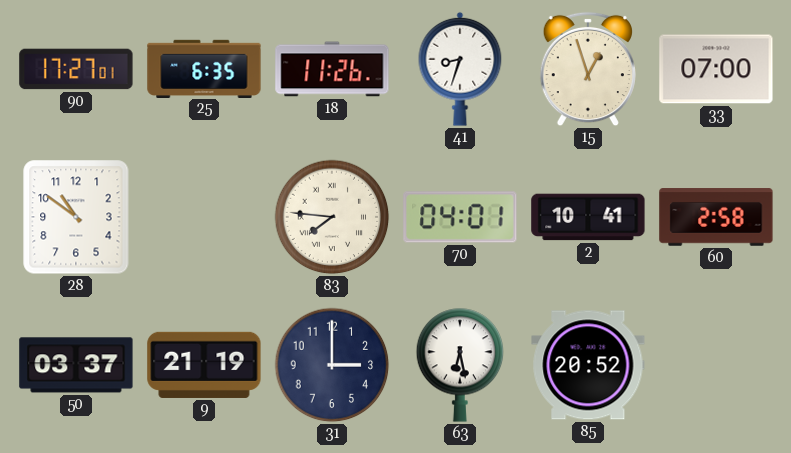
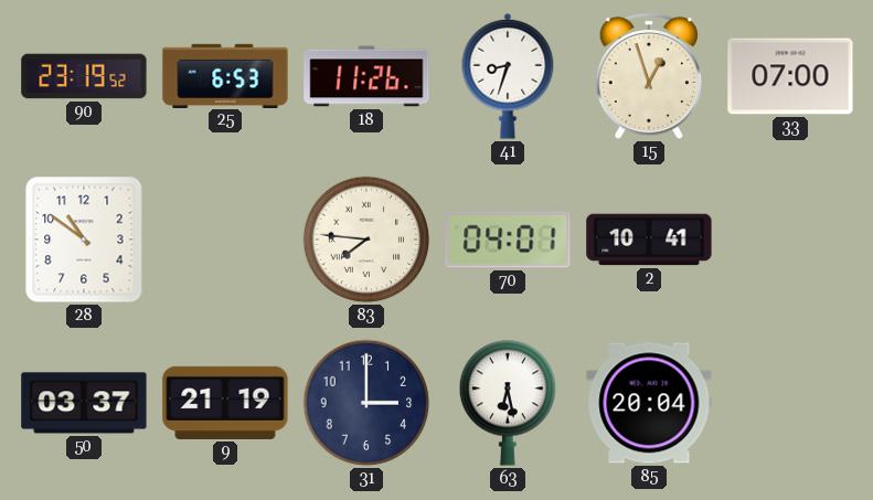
90: 17:27 -> 23:19
25: 6:35 -> 6:53
60: 2:58 -> none
85: 20:52 -> 20:04
